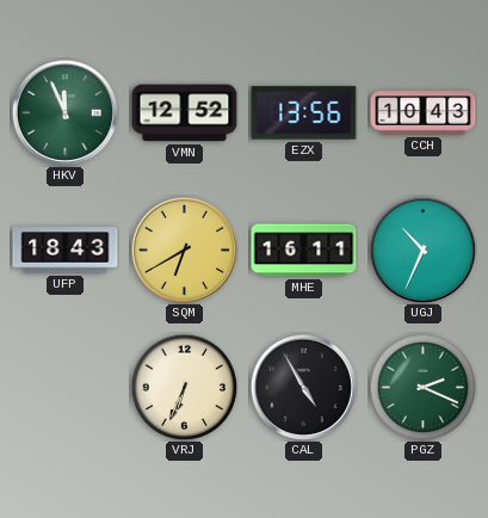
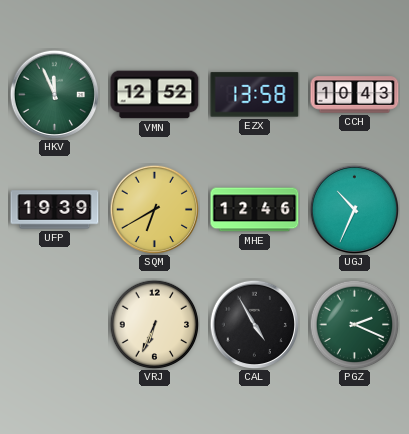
EZX: 13:56 -> 13:58
UFP: 18:43 -> 19:39
MHE: 16:11 -> 12:46
